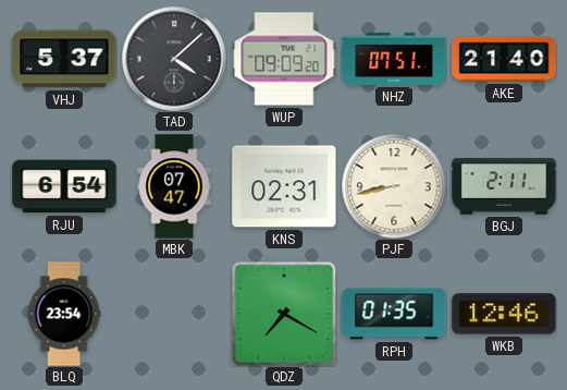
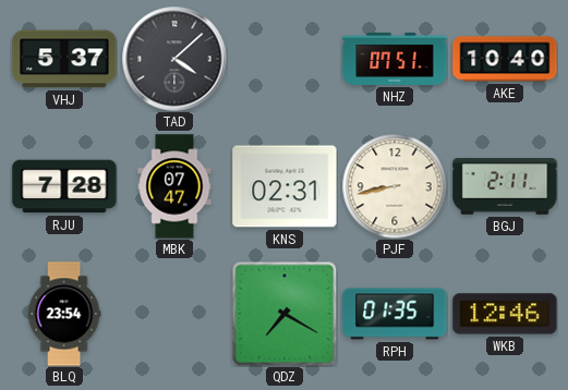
WUP: 09:09 -> none
AKE: 21:40 -> 10:40
RJU: 6:54 -> 7:28
